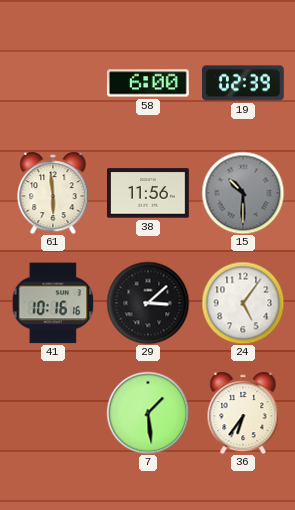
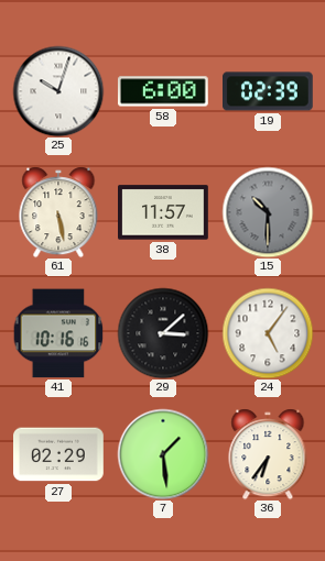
25: none -> 10:03
61: 5:59 -> 5:28
38: 11:56 -> 11:57
27: none -> 02:29
